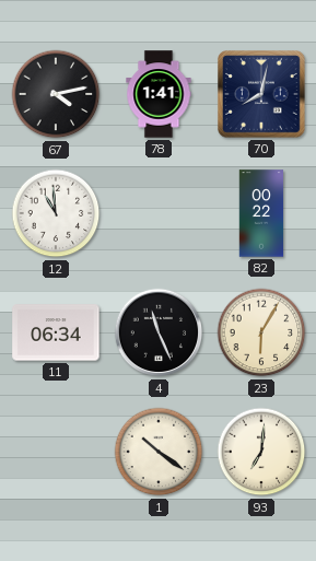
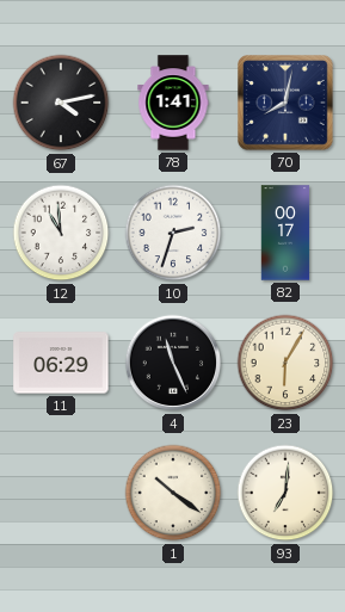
10: none -> 2:33
82: 00:22 -> 00:17
11: 06:34 -> 06:29
